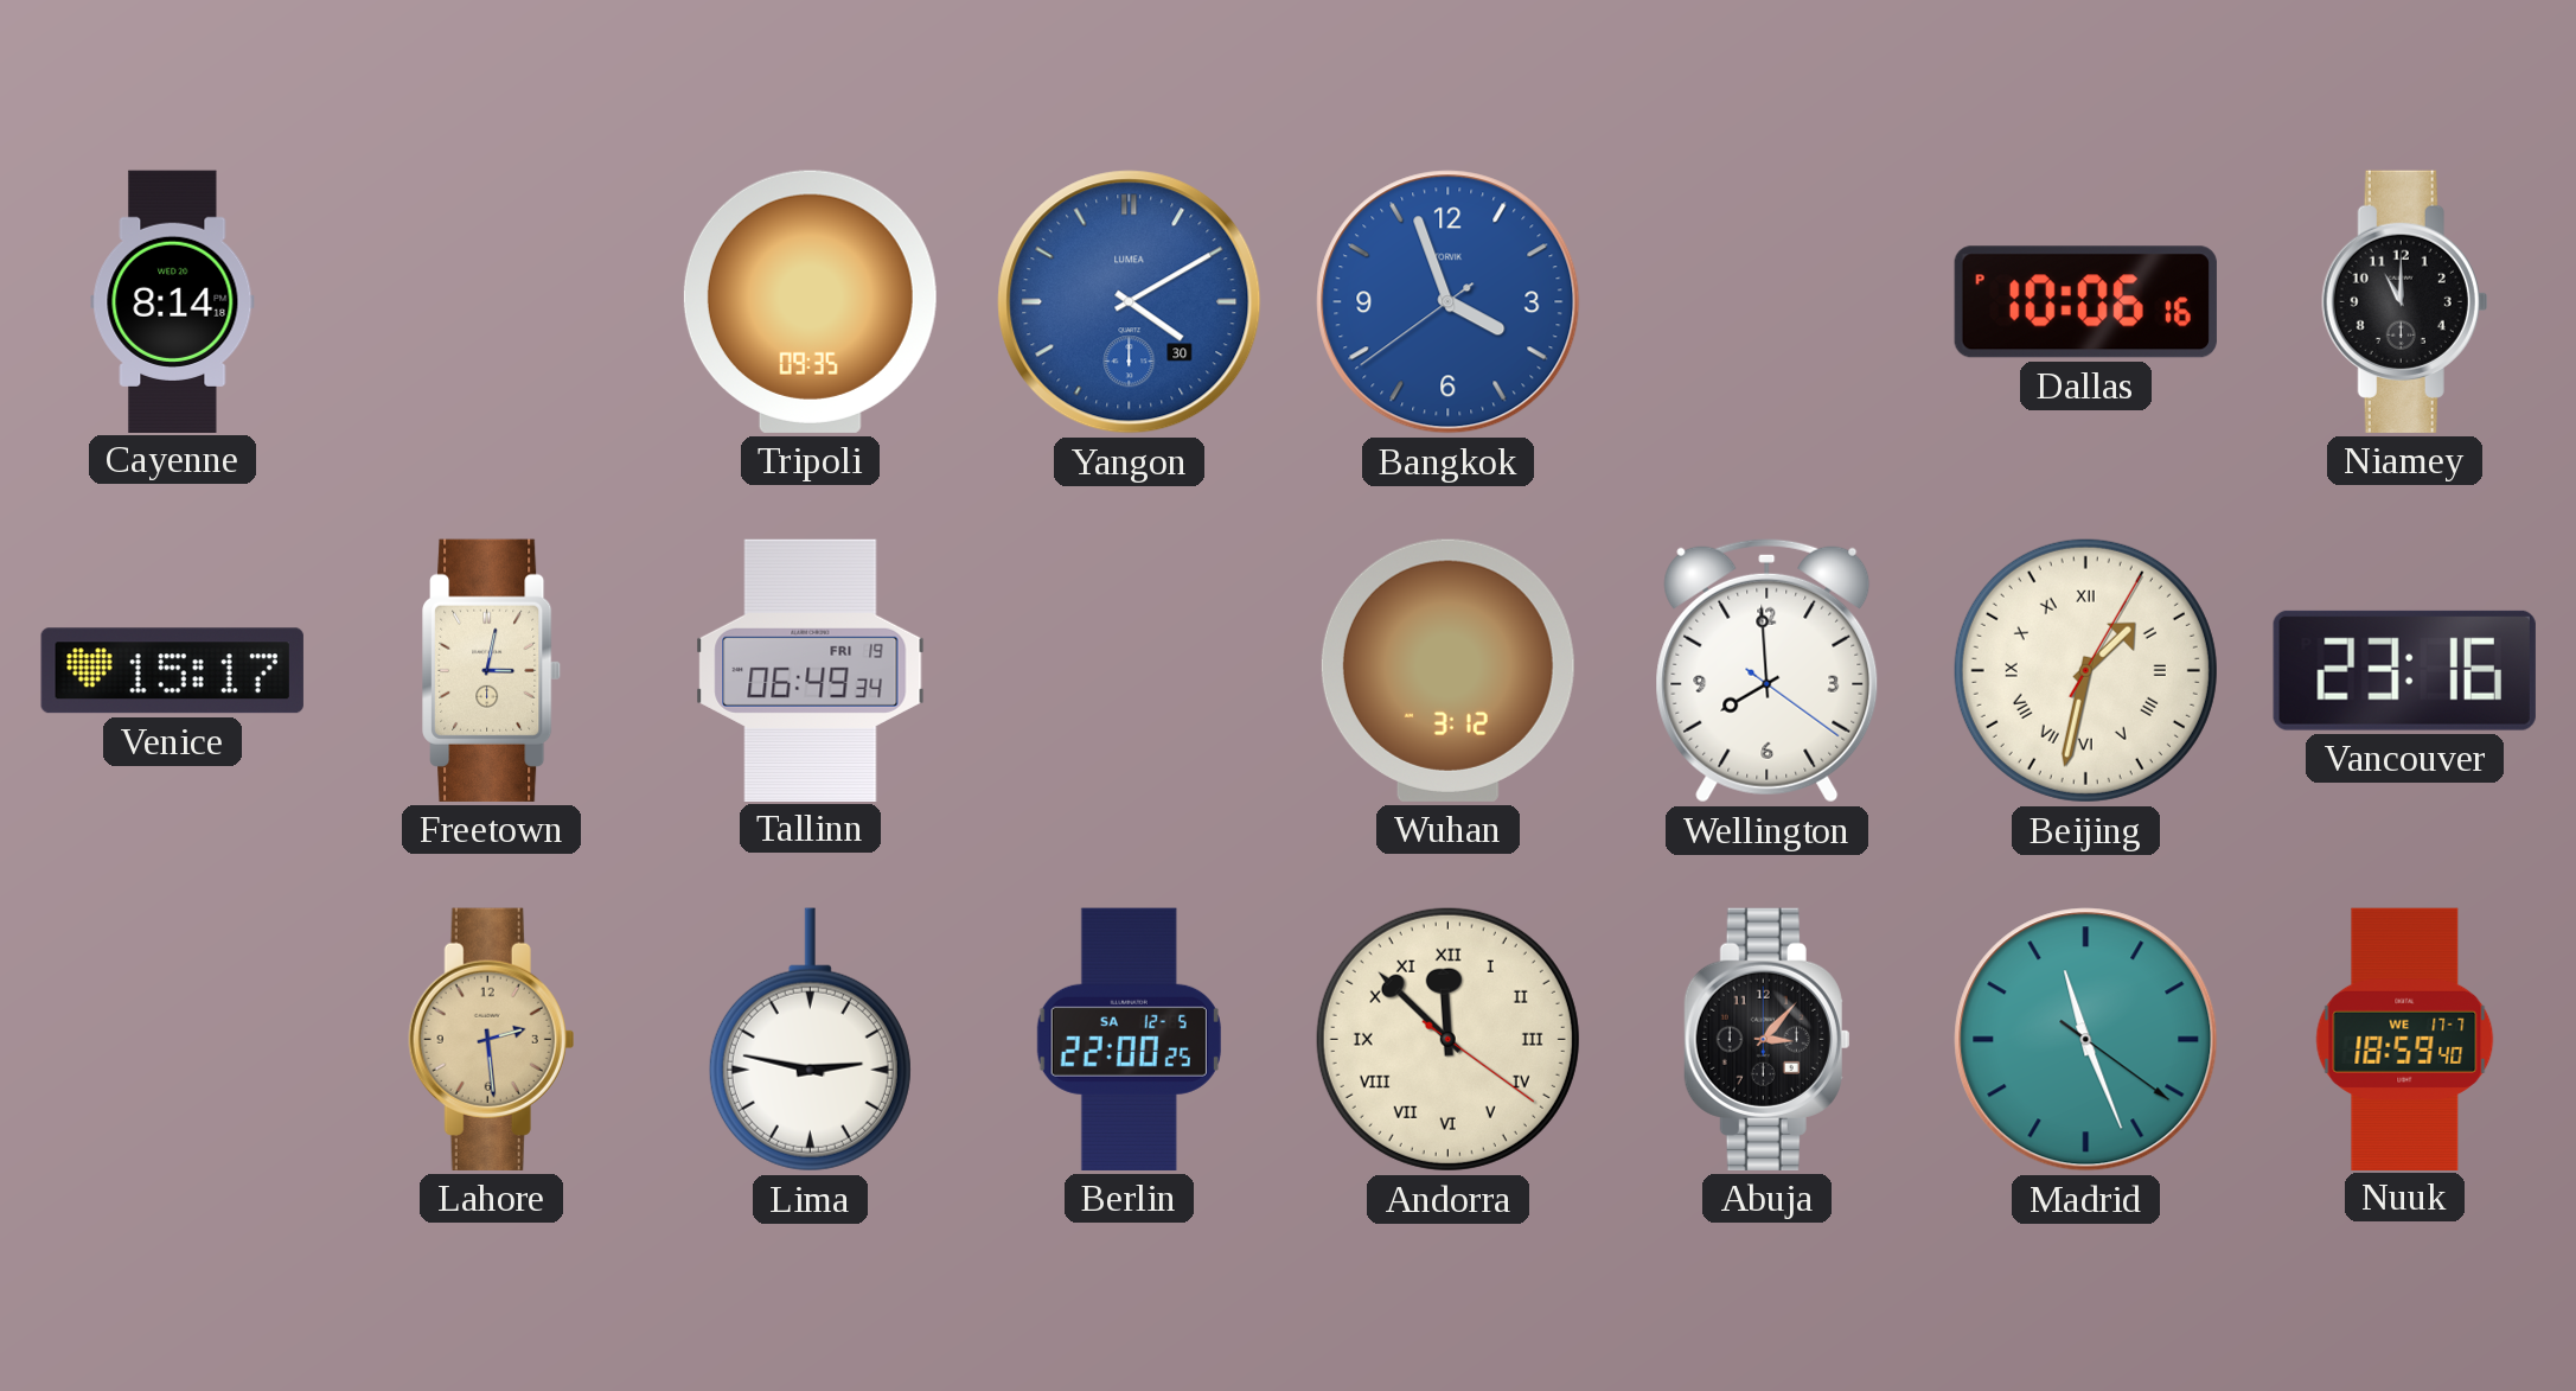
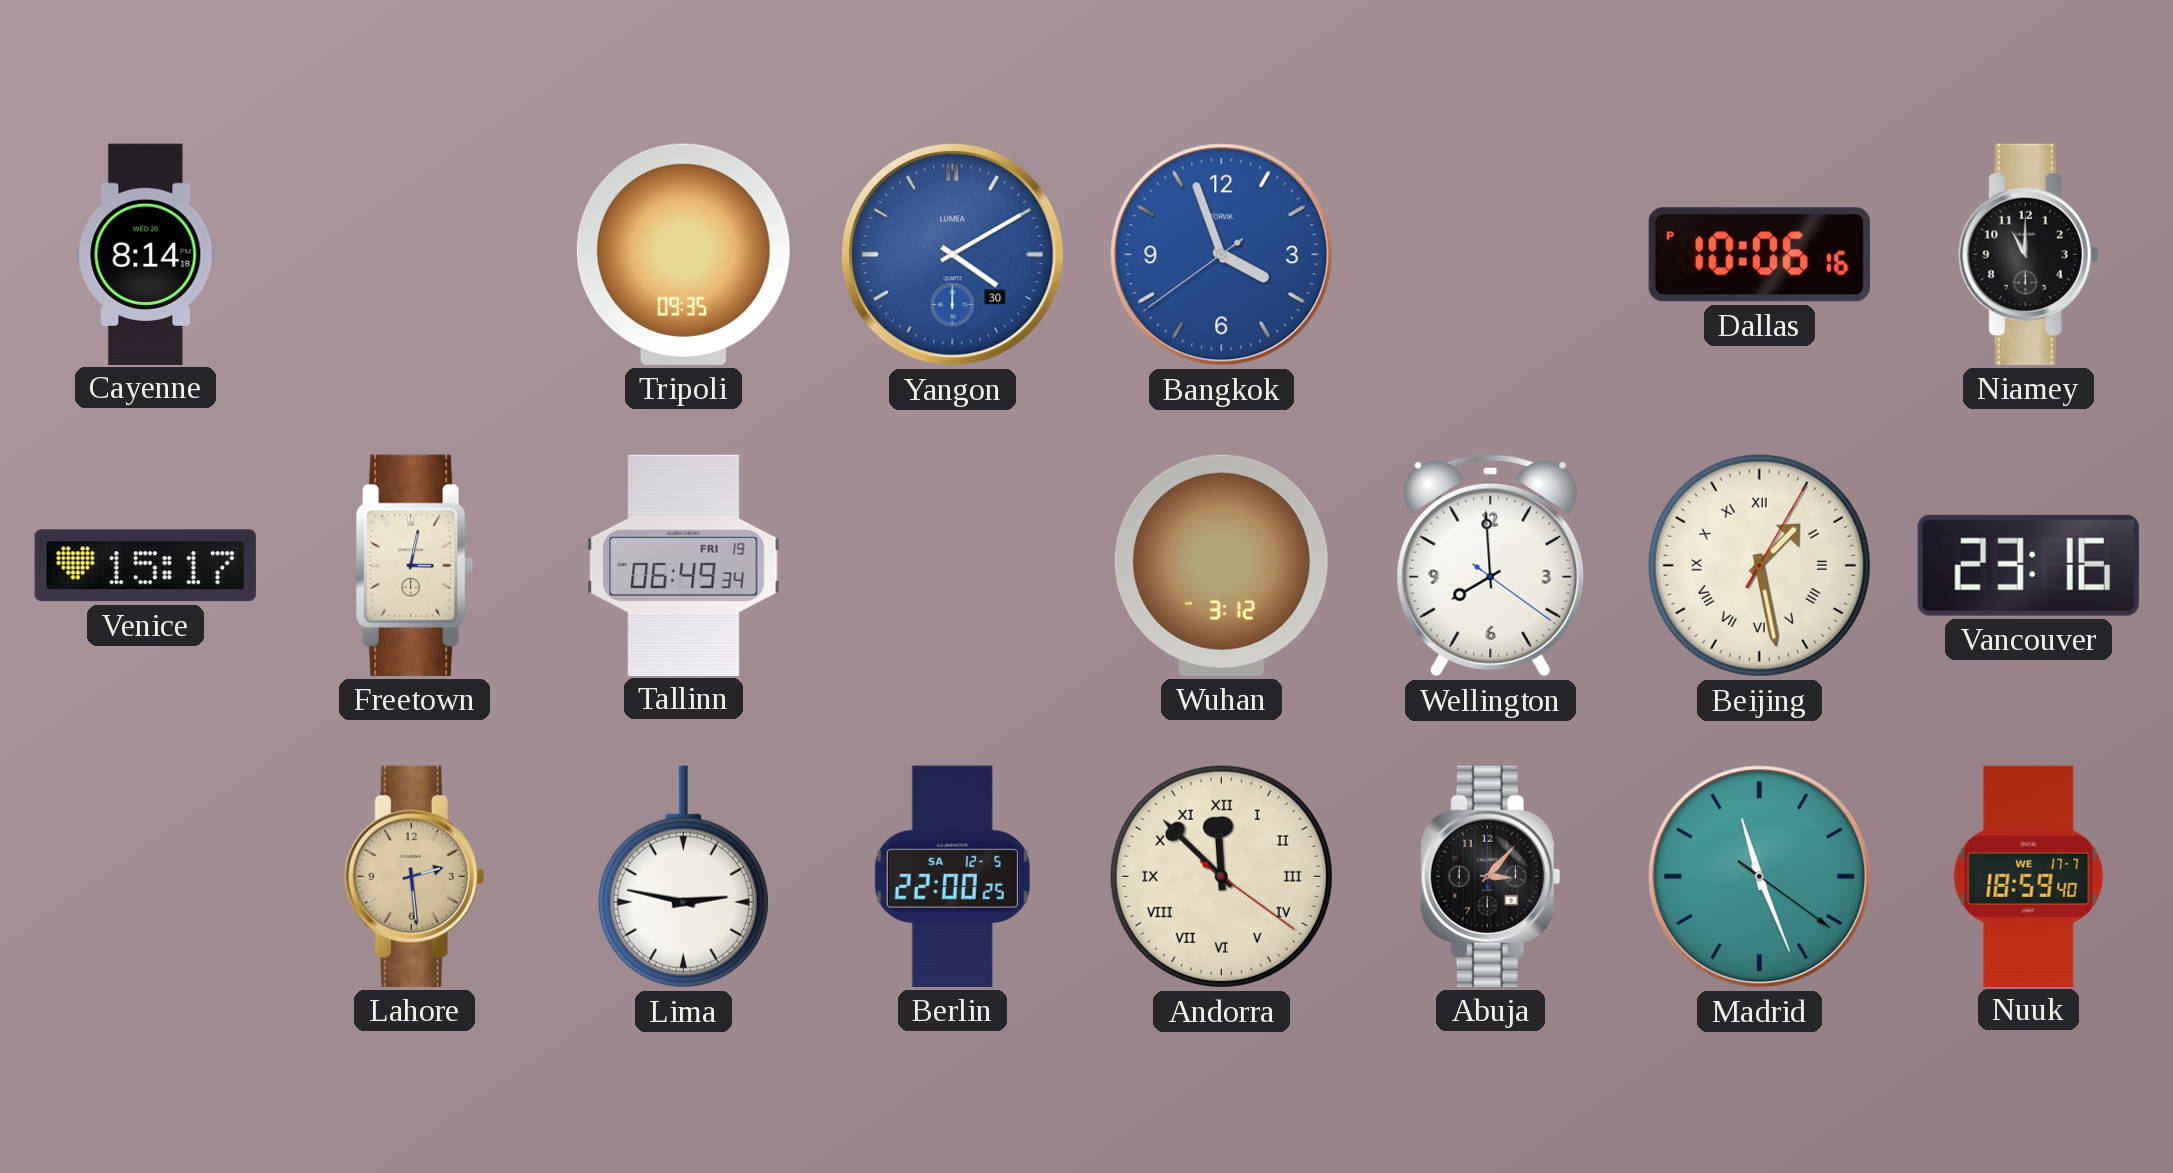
Beijing: 1:32 -> 1:28
